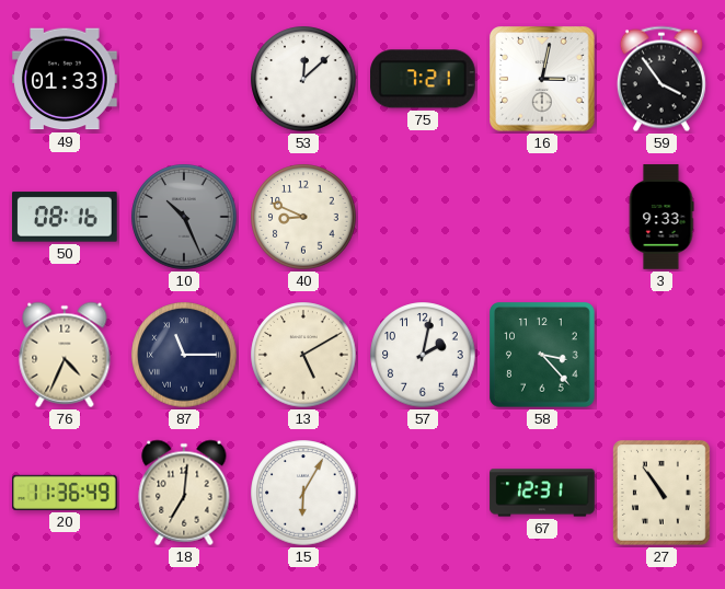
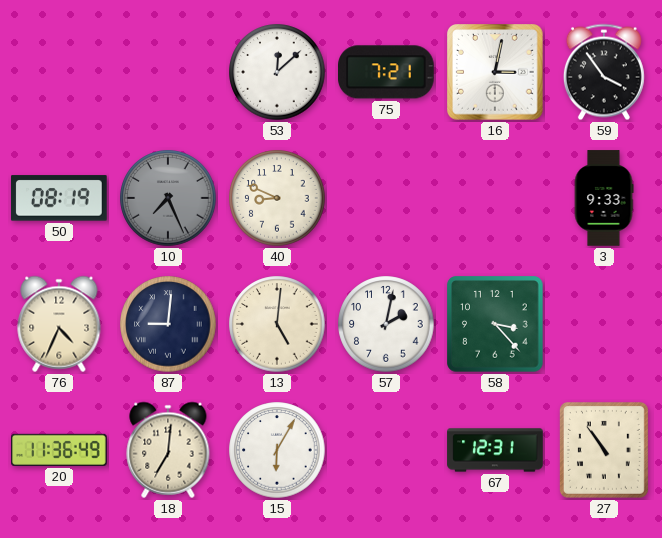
49: 01:33 -> none
50: 08:16 -> 08:19
10: 10:26 -> 7:26
87: 11:15 -> 9:01
13: 5:10 -> 5:01
